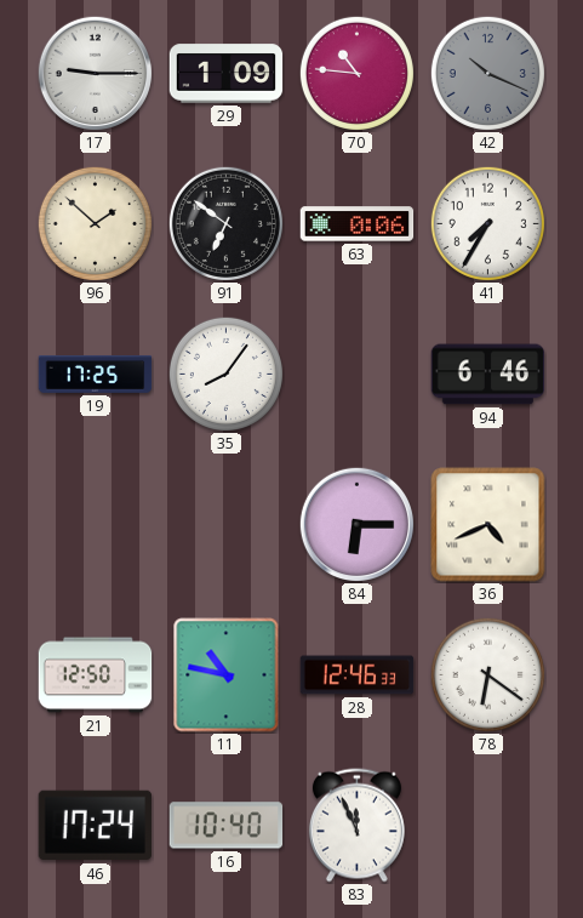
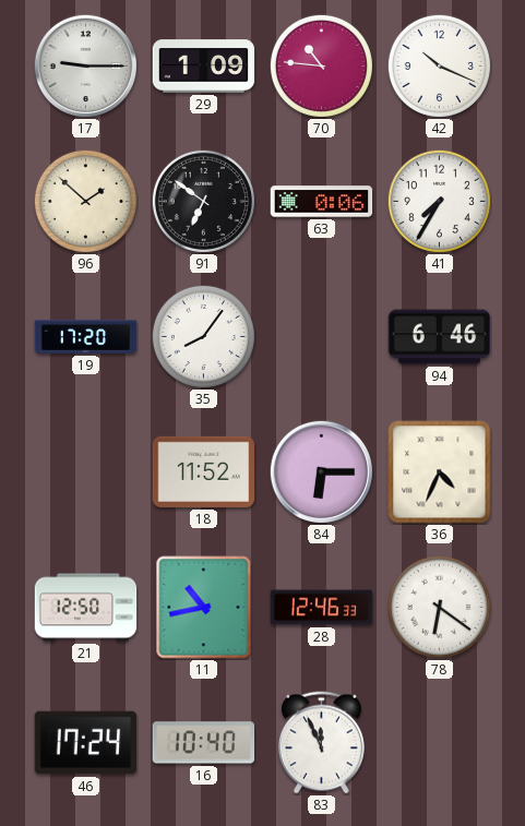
42 dial: grey -> white
19: 17:25 -> 17:20
18: none -> 11:52
36: 4:41 -> 4:34
11: 10:47 -> 10:43
